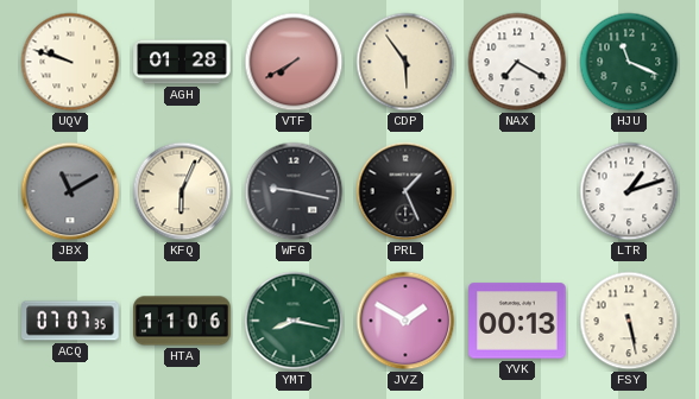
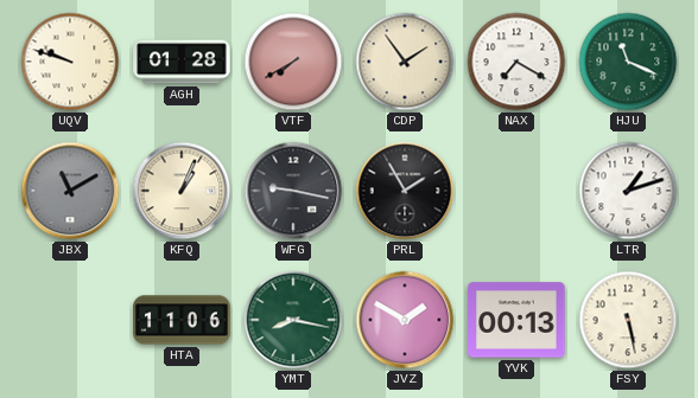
CDP: 5:54 -> 1:54
KFQ: 6:04 -> 1:04
PRL: 1:26 -> 1:55
ACQ: 07:07 -> none
